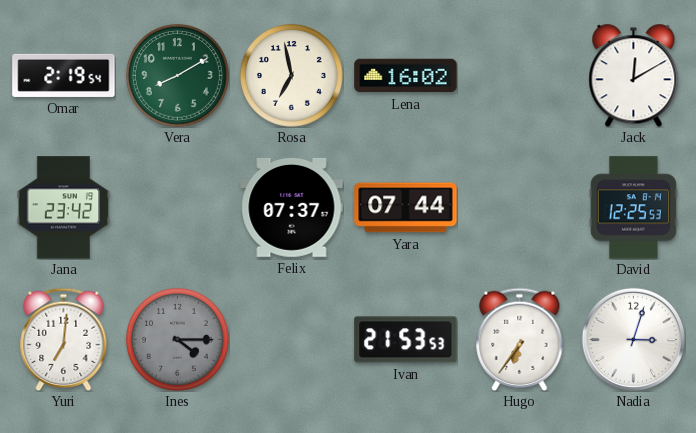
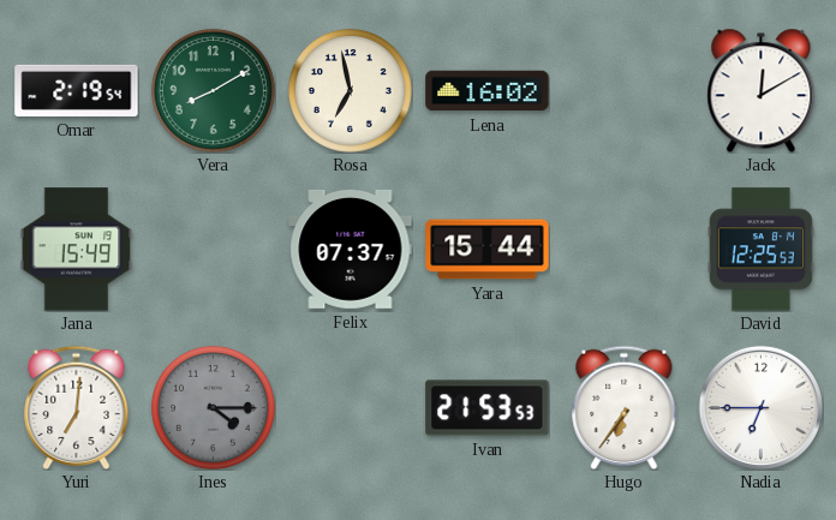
Jana: 23:42 -> 15:49
Yara: 07:44 -> 15:44
Nadia: 3:03 -> 6:45
